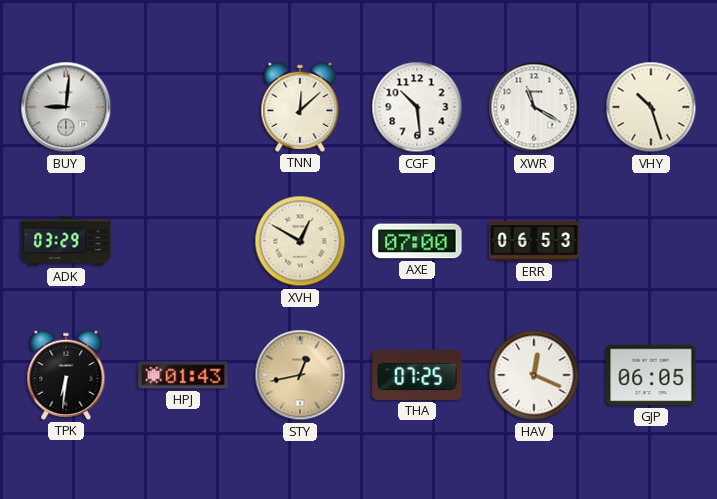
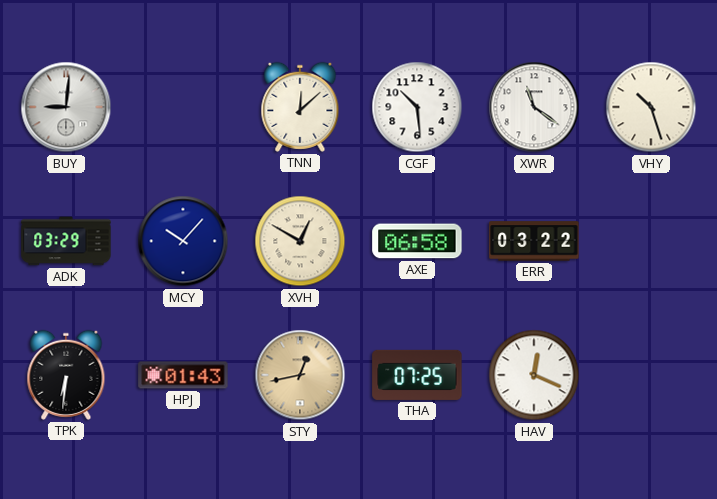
XWR: 11:20 -> 11:21
MCY: none -> 10:07
AXE: 07:00 -> 06:58
ERR: 06:53 -> 03:22
GJP: 06:05 -> none
